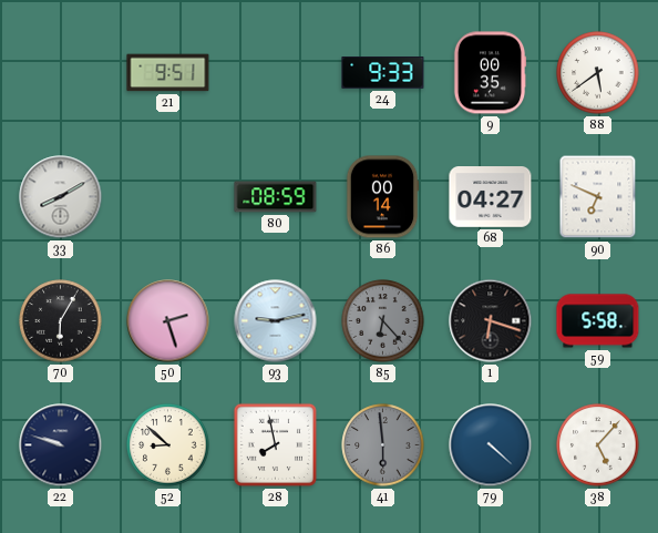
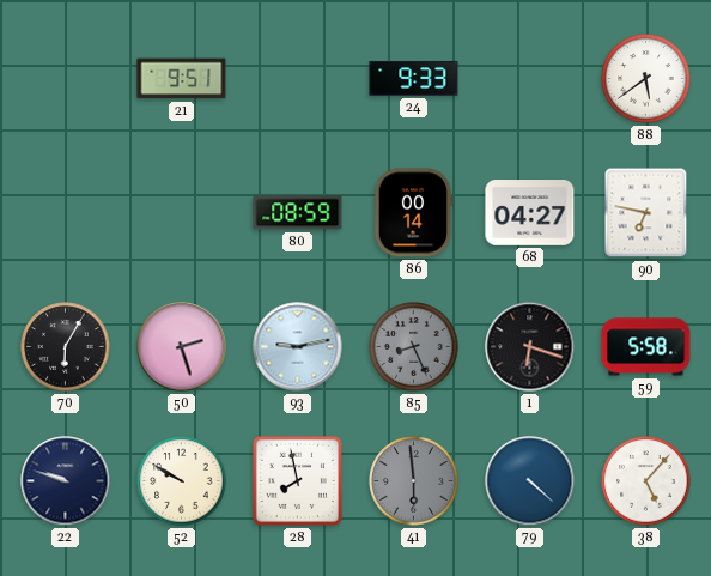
9: 00:35 -> none
33: 8:10 -> none
90: 6:49 -> 6:47
85: 6:23 -> 8:26
52: 8:52 -> 9:50
